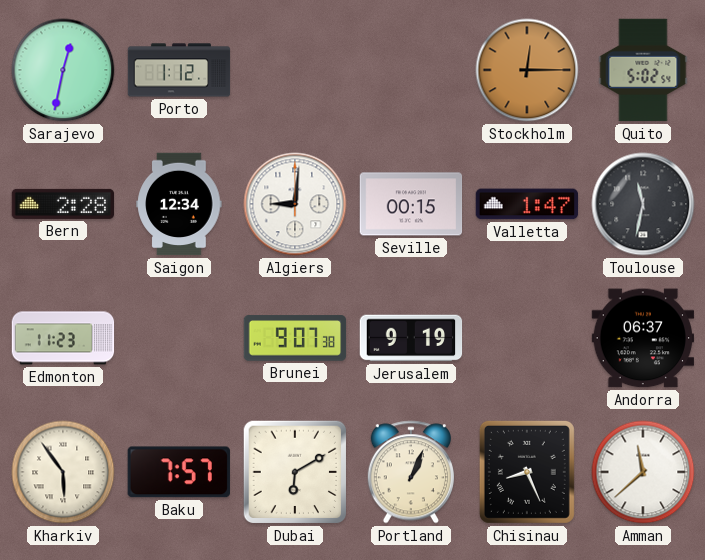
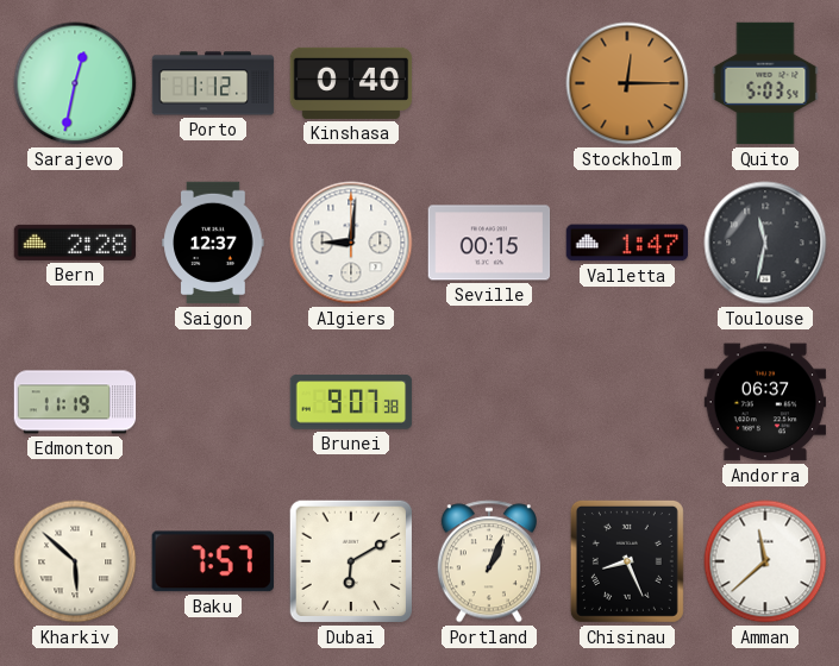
Kinshasa: none -> 0:40
Quito: 5:02 -> 5:03
Saigon: 12:34 -> 12:37
Edmonton: 11:23 -> 11:19
Jerusalem: 9:19 -> none
Kharkiv: 5:54 -> 5:52
